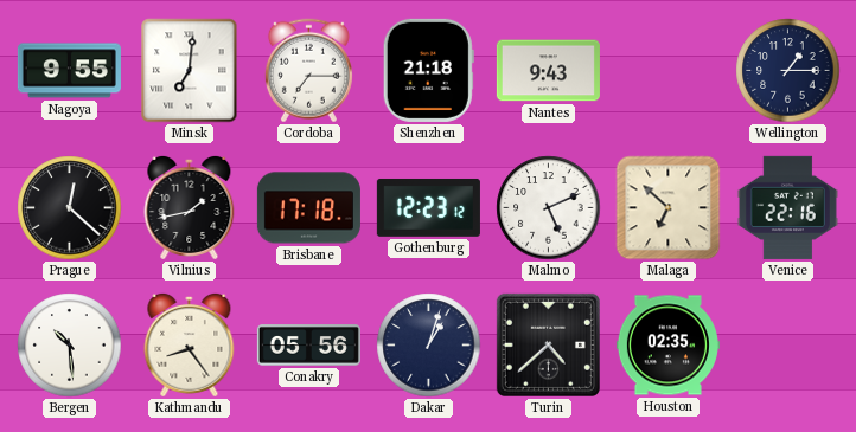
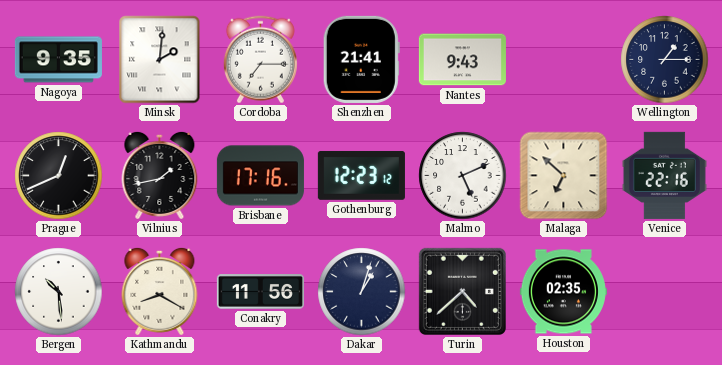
Nagoya: 9:55 -> 9:35
Minsk: 7:01 -> 2:01
Shenzhen: 21:18 -> 21:41
Prague: 12:22 -> 12:41
Brisbane: 17:18 -> 17:16
Kathmandu: 8:24 -> 8:20
Conakry: 05:56 -> 11:56
